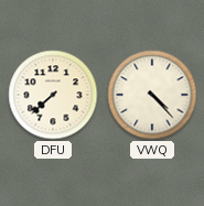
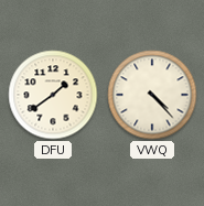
DFU: 7:38 -> 1:39
